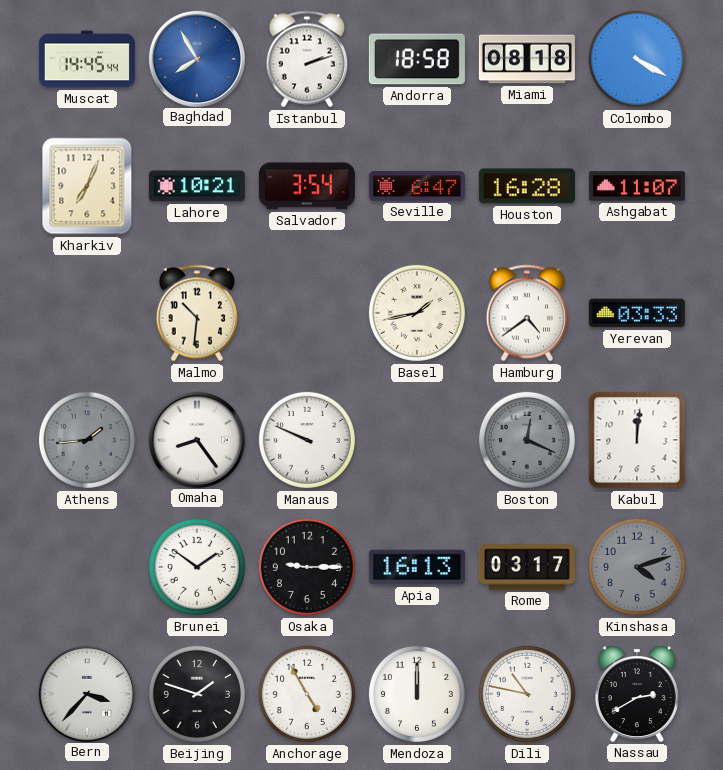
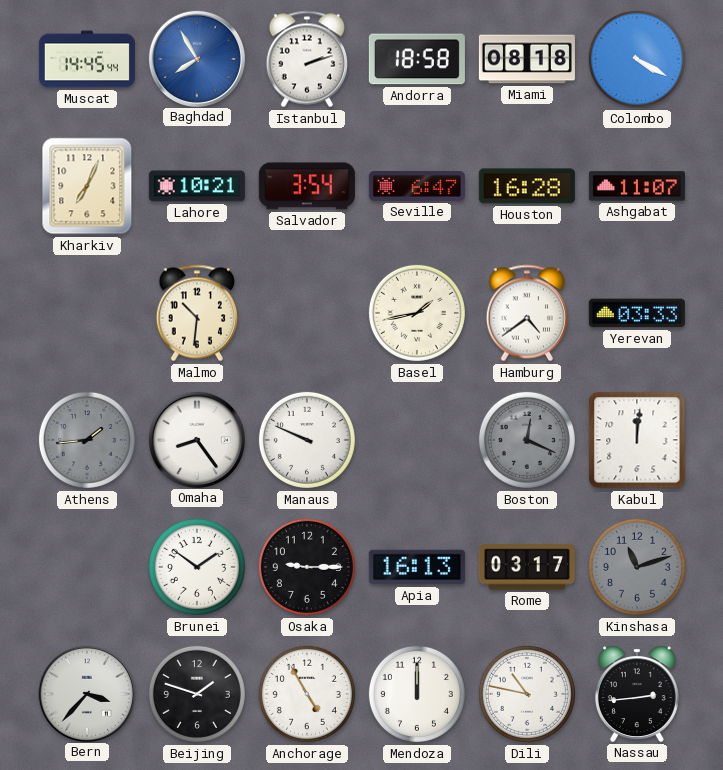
Kinshasa: 4:12 -> 11:12
Nassau: 2:40 -> 2:44
